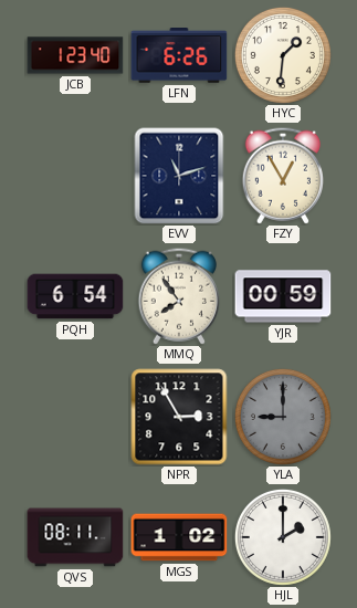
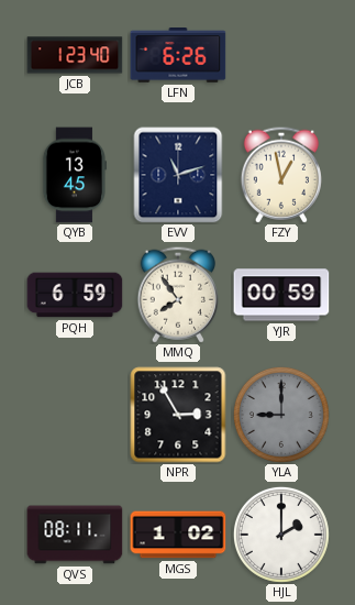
HYC: 1:31 -> none
QYB: none -> 13:45
FZY: 12:55 -> 12:58
PQH: 6:54 -> 6:59
